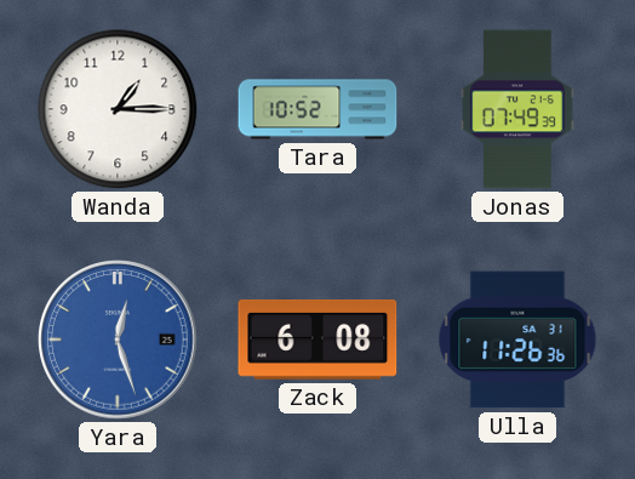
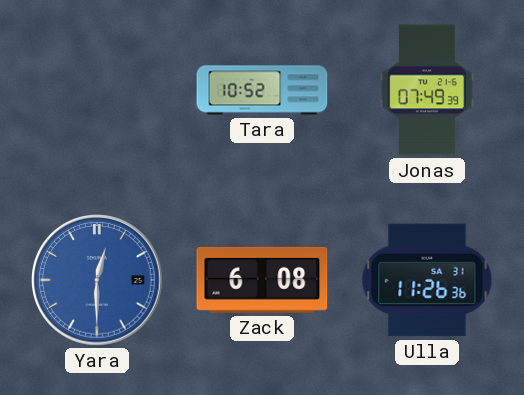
Wanda: 1:15 -> none
Yara: 12:27 -> 12:30
